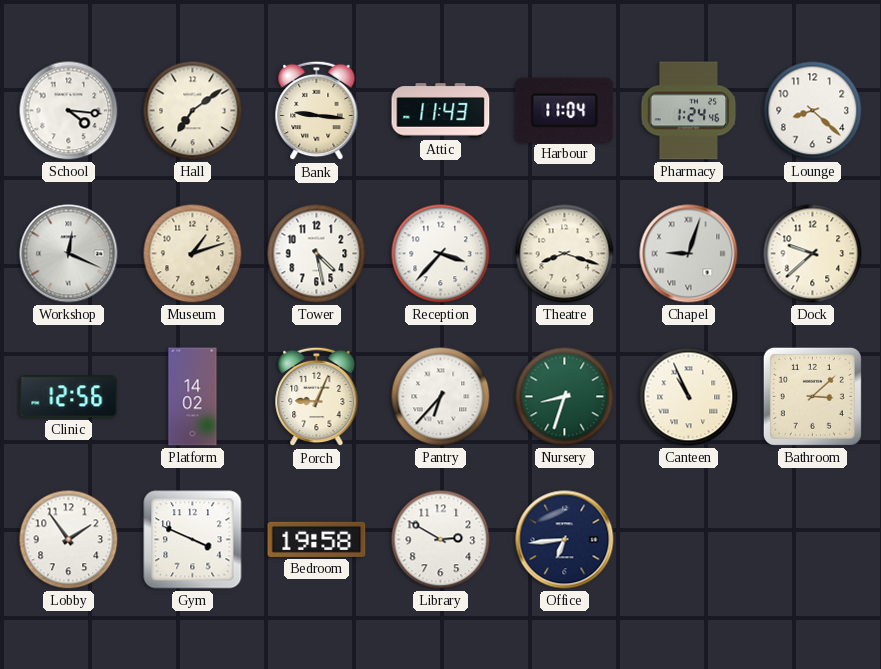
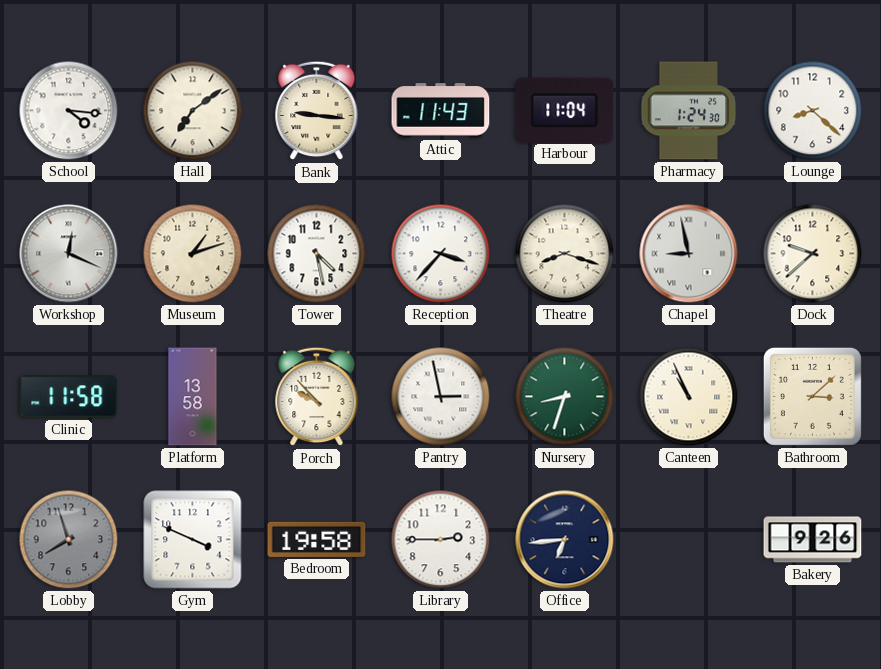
Pharmacy: 1:24:46 -> 1:24:30
Chapel: 9:03 -> 8:58
Clinic: 12:56 -> 11:58
Platform: 14:02 -> 13:58
Porch: 9:04 -> 9:53
Pantry: 6:37 -> 2:58
Lobby: 1:54 -> 7:57
Lobby dial: white -> grey
Library: 2:50 -> 2:45
Bakery: none -> 9:26
